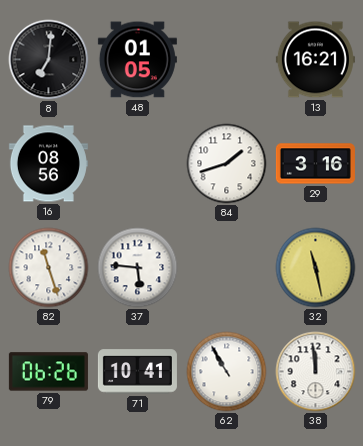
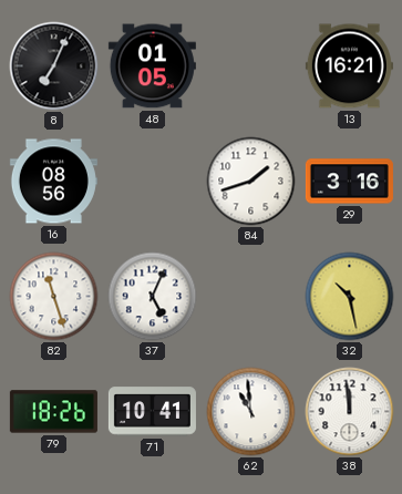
8: 7:01 -> 7:04
37: 5:46 -> 5:04
32: 11:28 -> 10:28
79: 06:26 -> 18:26
62: 10:55 -> 10:59
